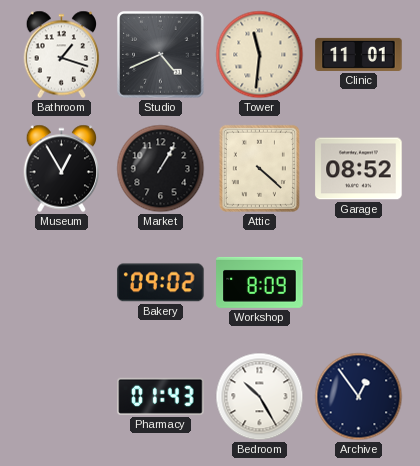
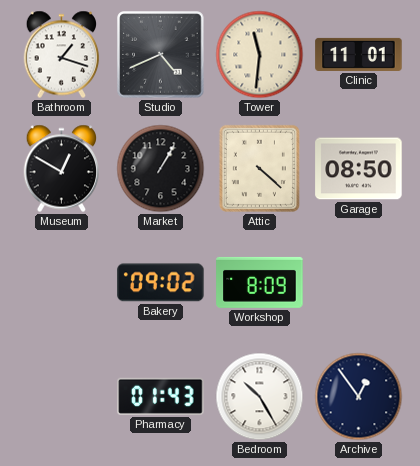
Museum: 12:55 -> 12:50
Garage: 08:52 -> 08:50
